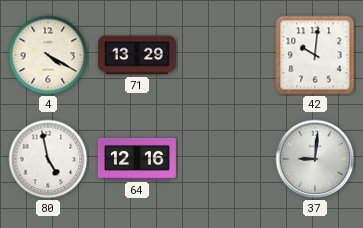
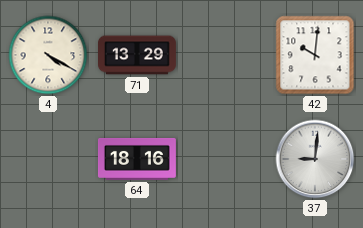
80: 4:58 -> none
64: 12:16 -> 18:16
